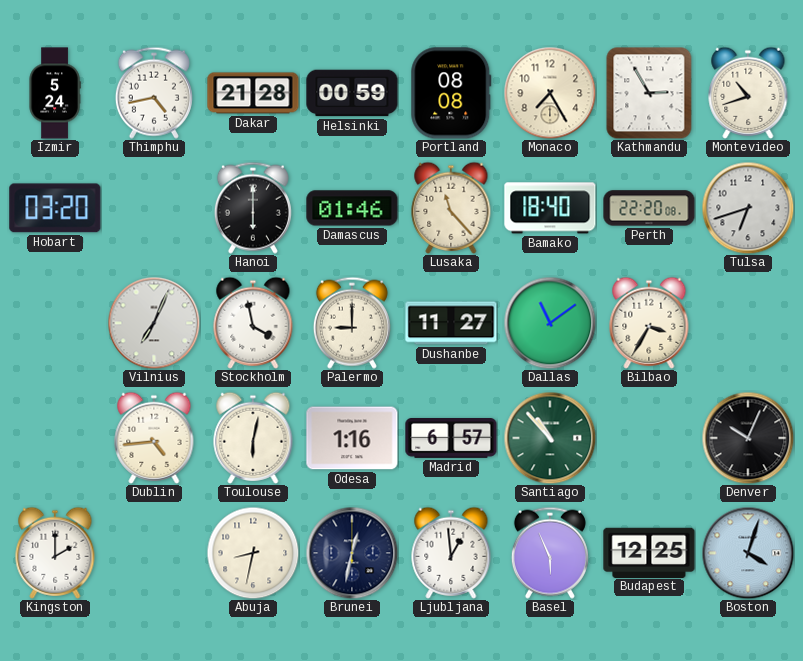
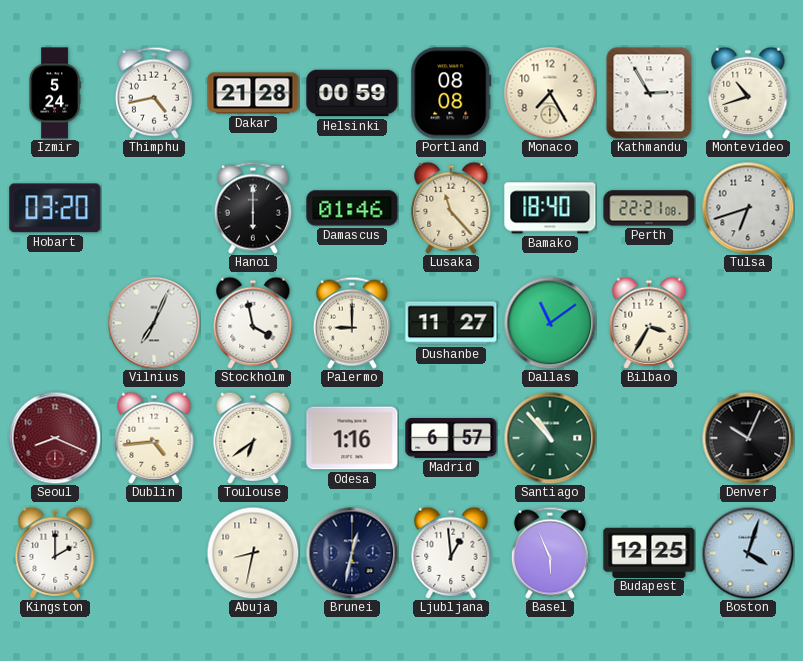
Perth: 22:20 -> 22:21
Seoul: none -> 8:19
Toulouse: 6:02 -> 6:39
